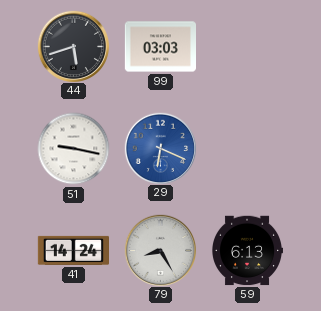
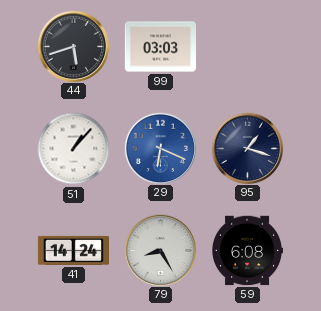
51: 9:17 -> 1:07
95: none -> 1:18
59: 6:13 -> 6:08
